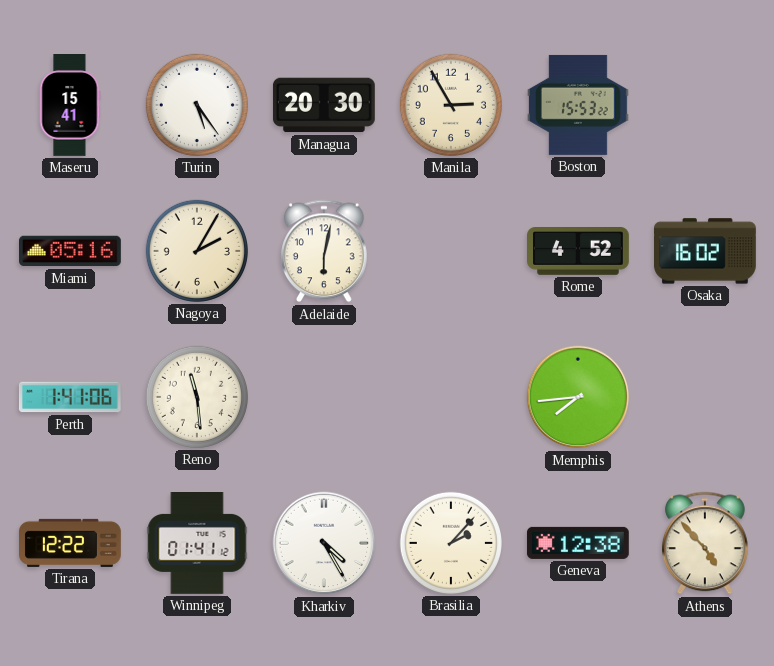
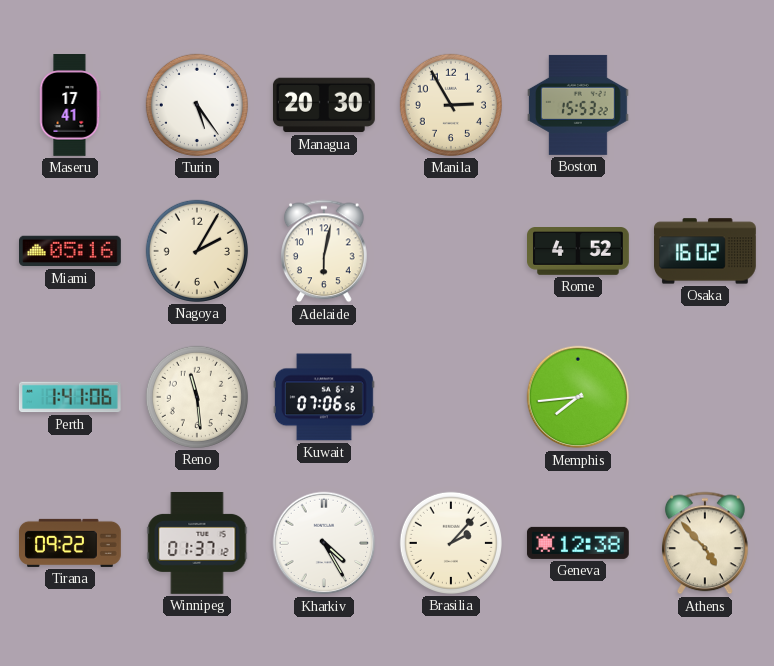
Maseru: 15:41 -> 17:41
Kuwait: none -> 07:06
Tirana: 12:22 -> 09:22
Winnipeg: 01:41 -> 01:37
